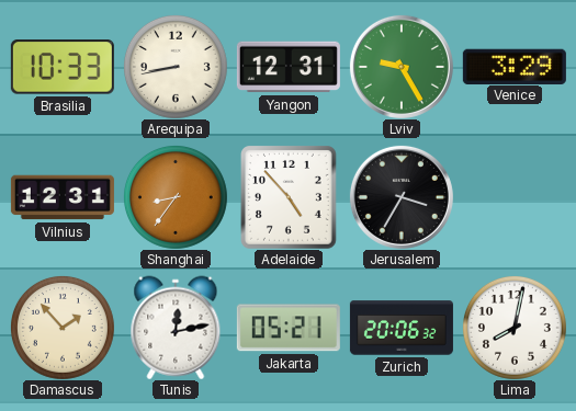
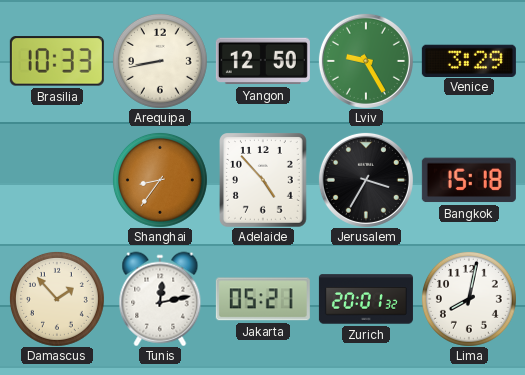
Yangon: 12:31 -> 12:50
Vilnius: 12:31 -> none
Bangkok: none -> 15:18
Zurich: 20:06 -> 20:01
